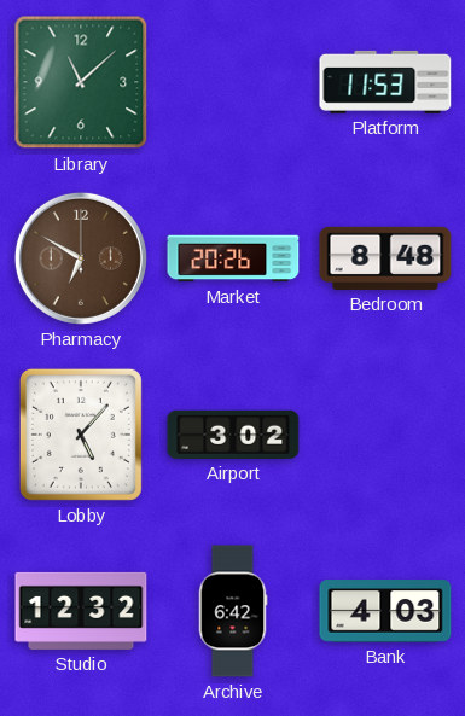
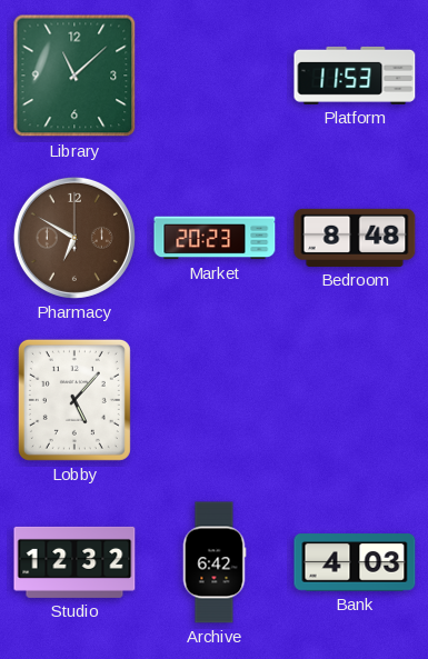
Market: 20:26 -> 20:23
Airport: 3:02 -> none
